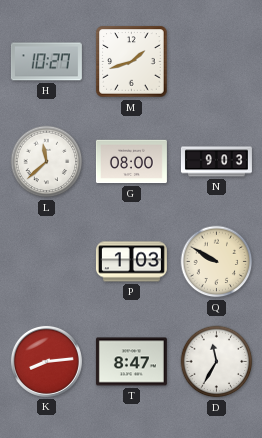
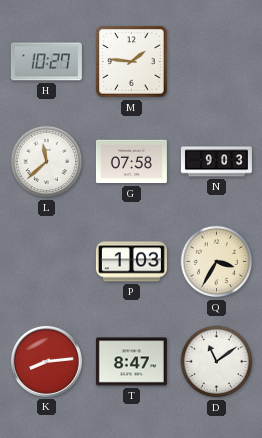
M: 1:42 -> 1:46
G: 08:00 -> 07:58
Q: 9:50 -> 3:35
D: 11:35 -> 11:09
